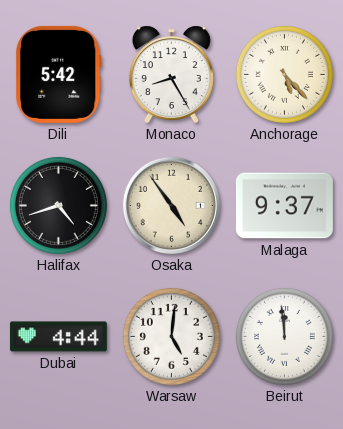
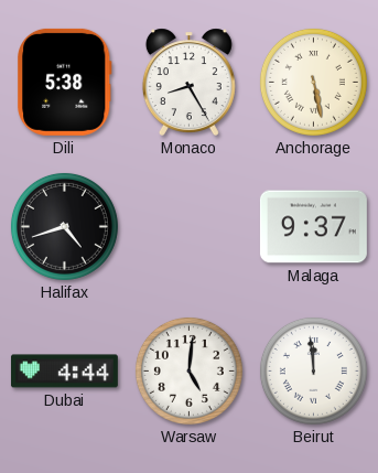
Dili: 5:42 -> 5:38
Anchorage: 5:23 -> 5:28
Osaka: 4:54 -> none
